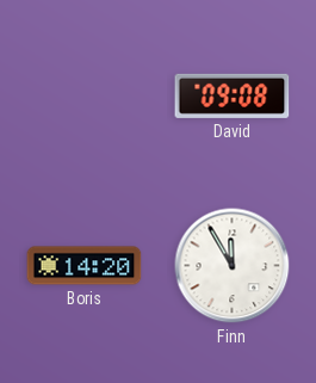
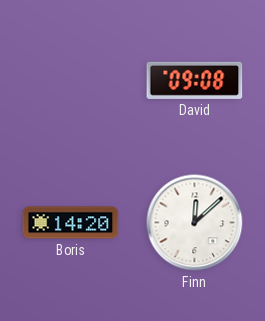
Finn: 11:55 -> 12:08
